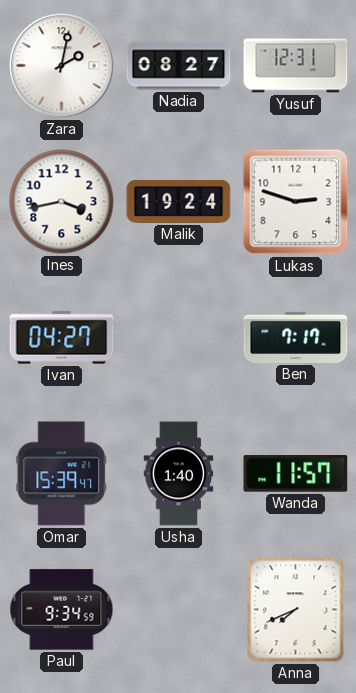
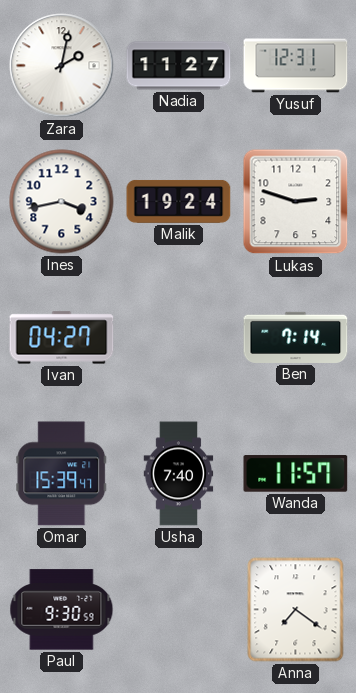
Nadia: 08:27 -> 11:27
Ben: 7:17 -> 7:14
Usha: 1:40 -> 7:40
Paul: 9:34 -> 9:30
Anna: 7:41 -> 7:21
